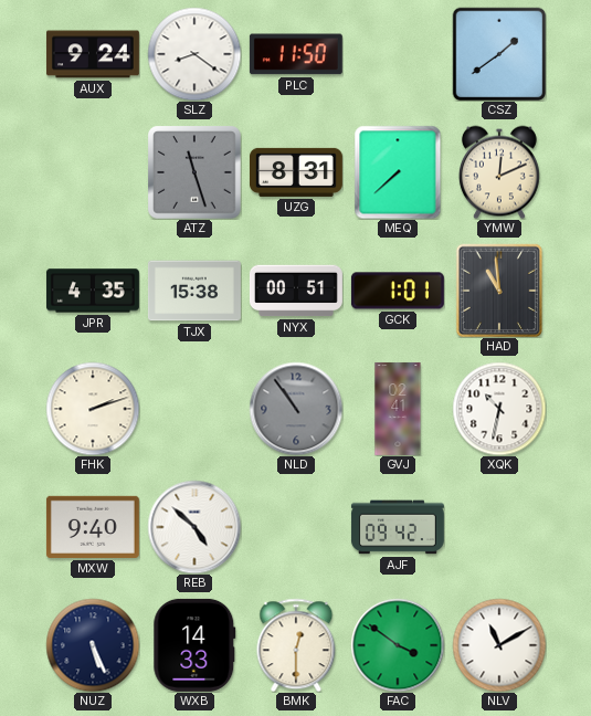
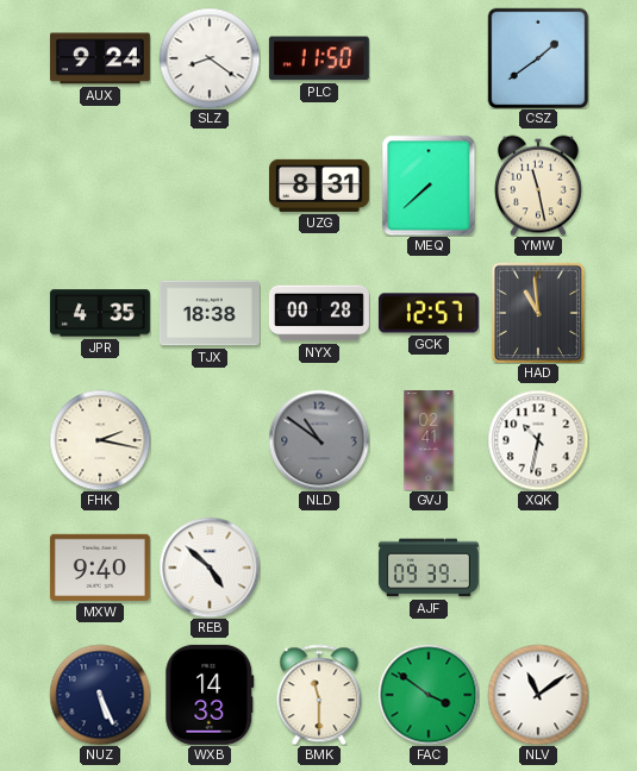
ATZ: 11:27 -> none
YMW: 12:11 -> 11:28
TJX: 15:38 -> 18:38
NYX: 00:51 -> 00:28
GCK: 1:01 -> 12:57
FHK: 2:12 -> 2:17
NLD: 10:54 -> 10:51
AJF: 09:42 -> 09:39
BMK: 12:30 -> 11:30
NLV: 11:10 -> 11:09
